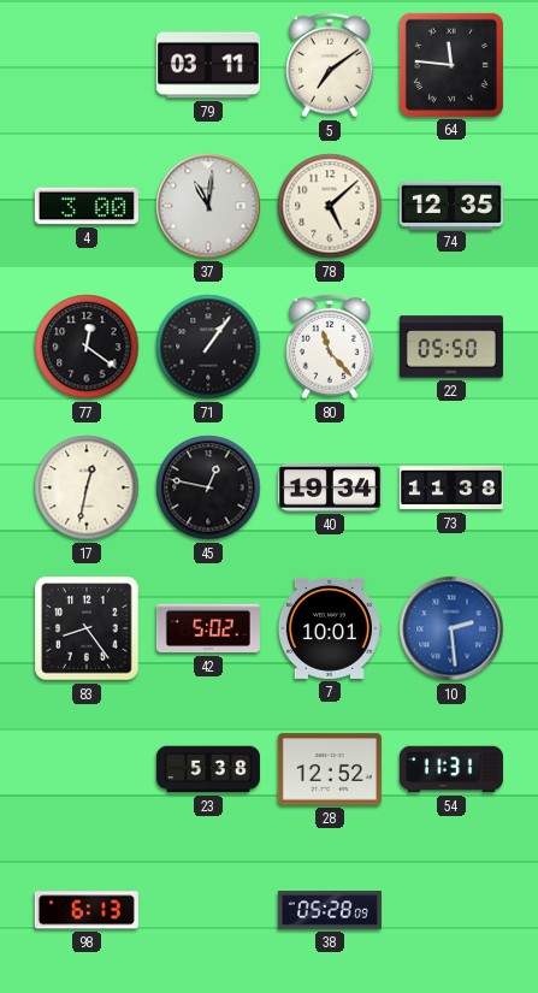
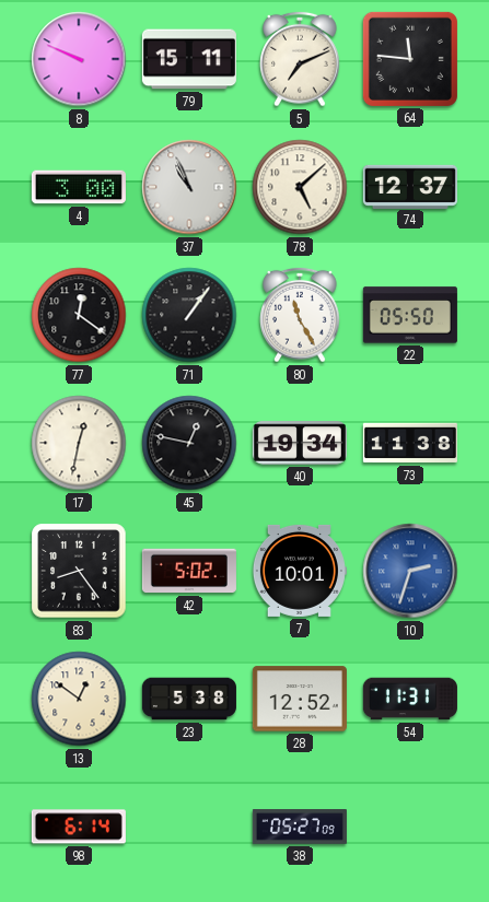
8: none -> 9:49
79: 03:11 -> 15:11
5: 7:09 -> 7:11
37: 11:01 -> 10:56
74: 12:35 -> 12:37
80: 11:23 -> 11:25
10: 2:29 -> 2:33
13: none -> 12:51
98: 6:13 -> 6:14
38: 05:28 -> 05:27
